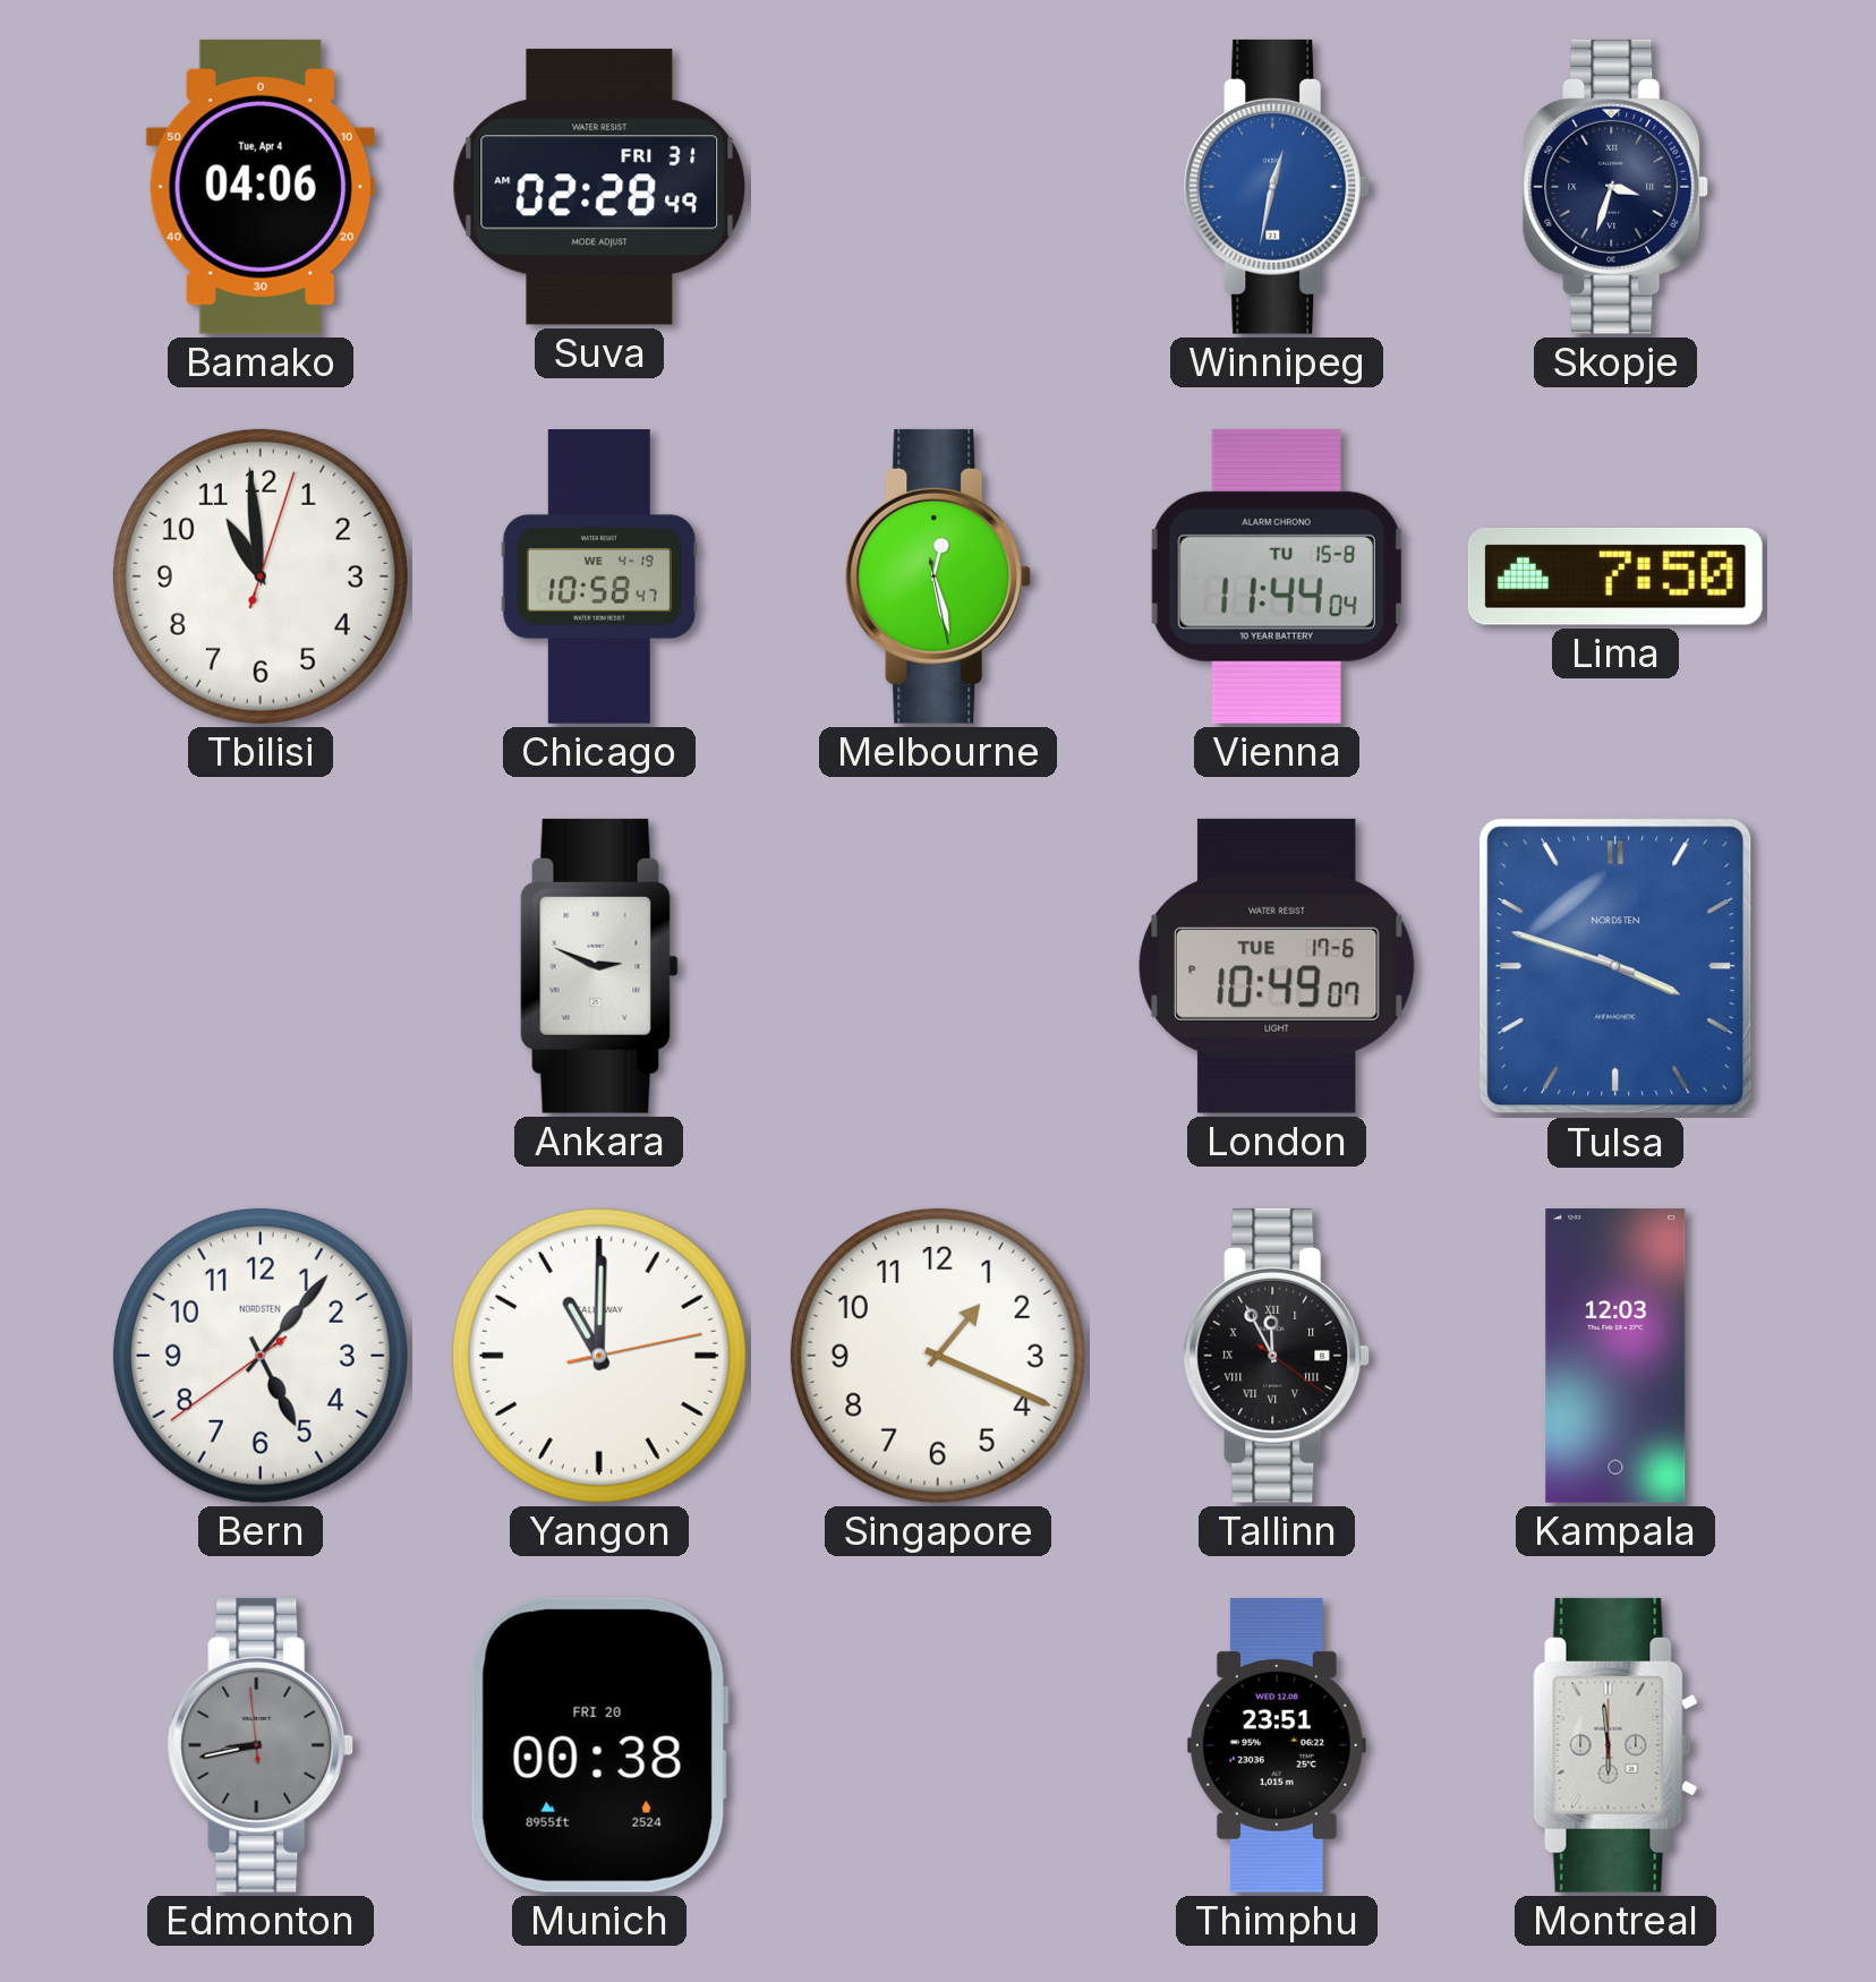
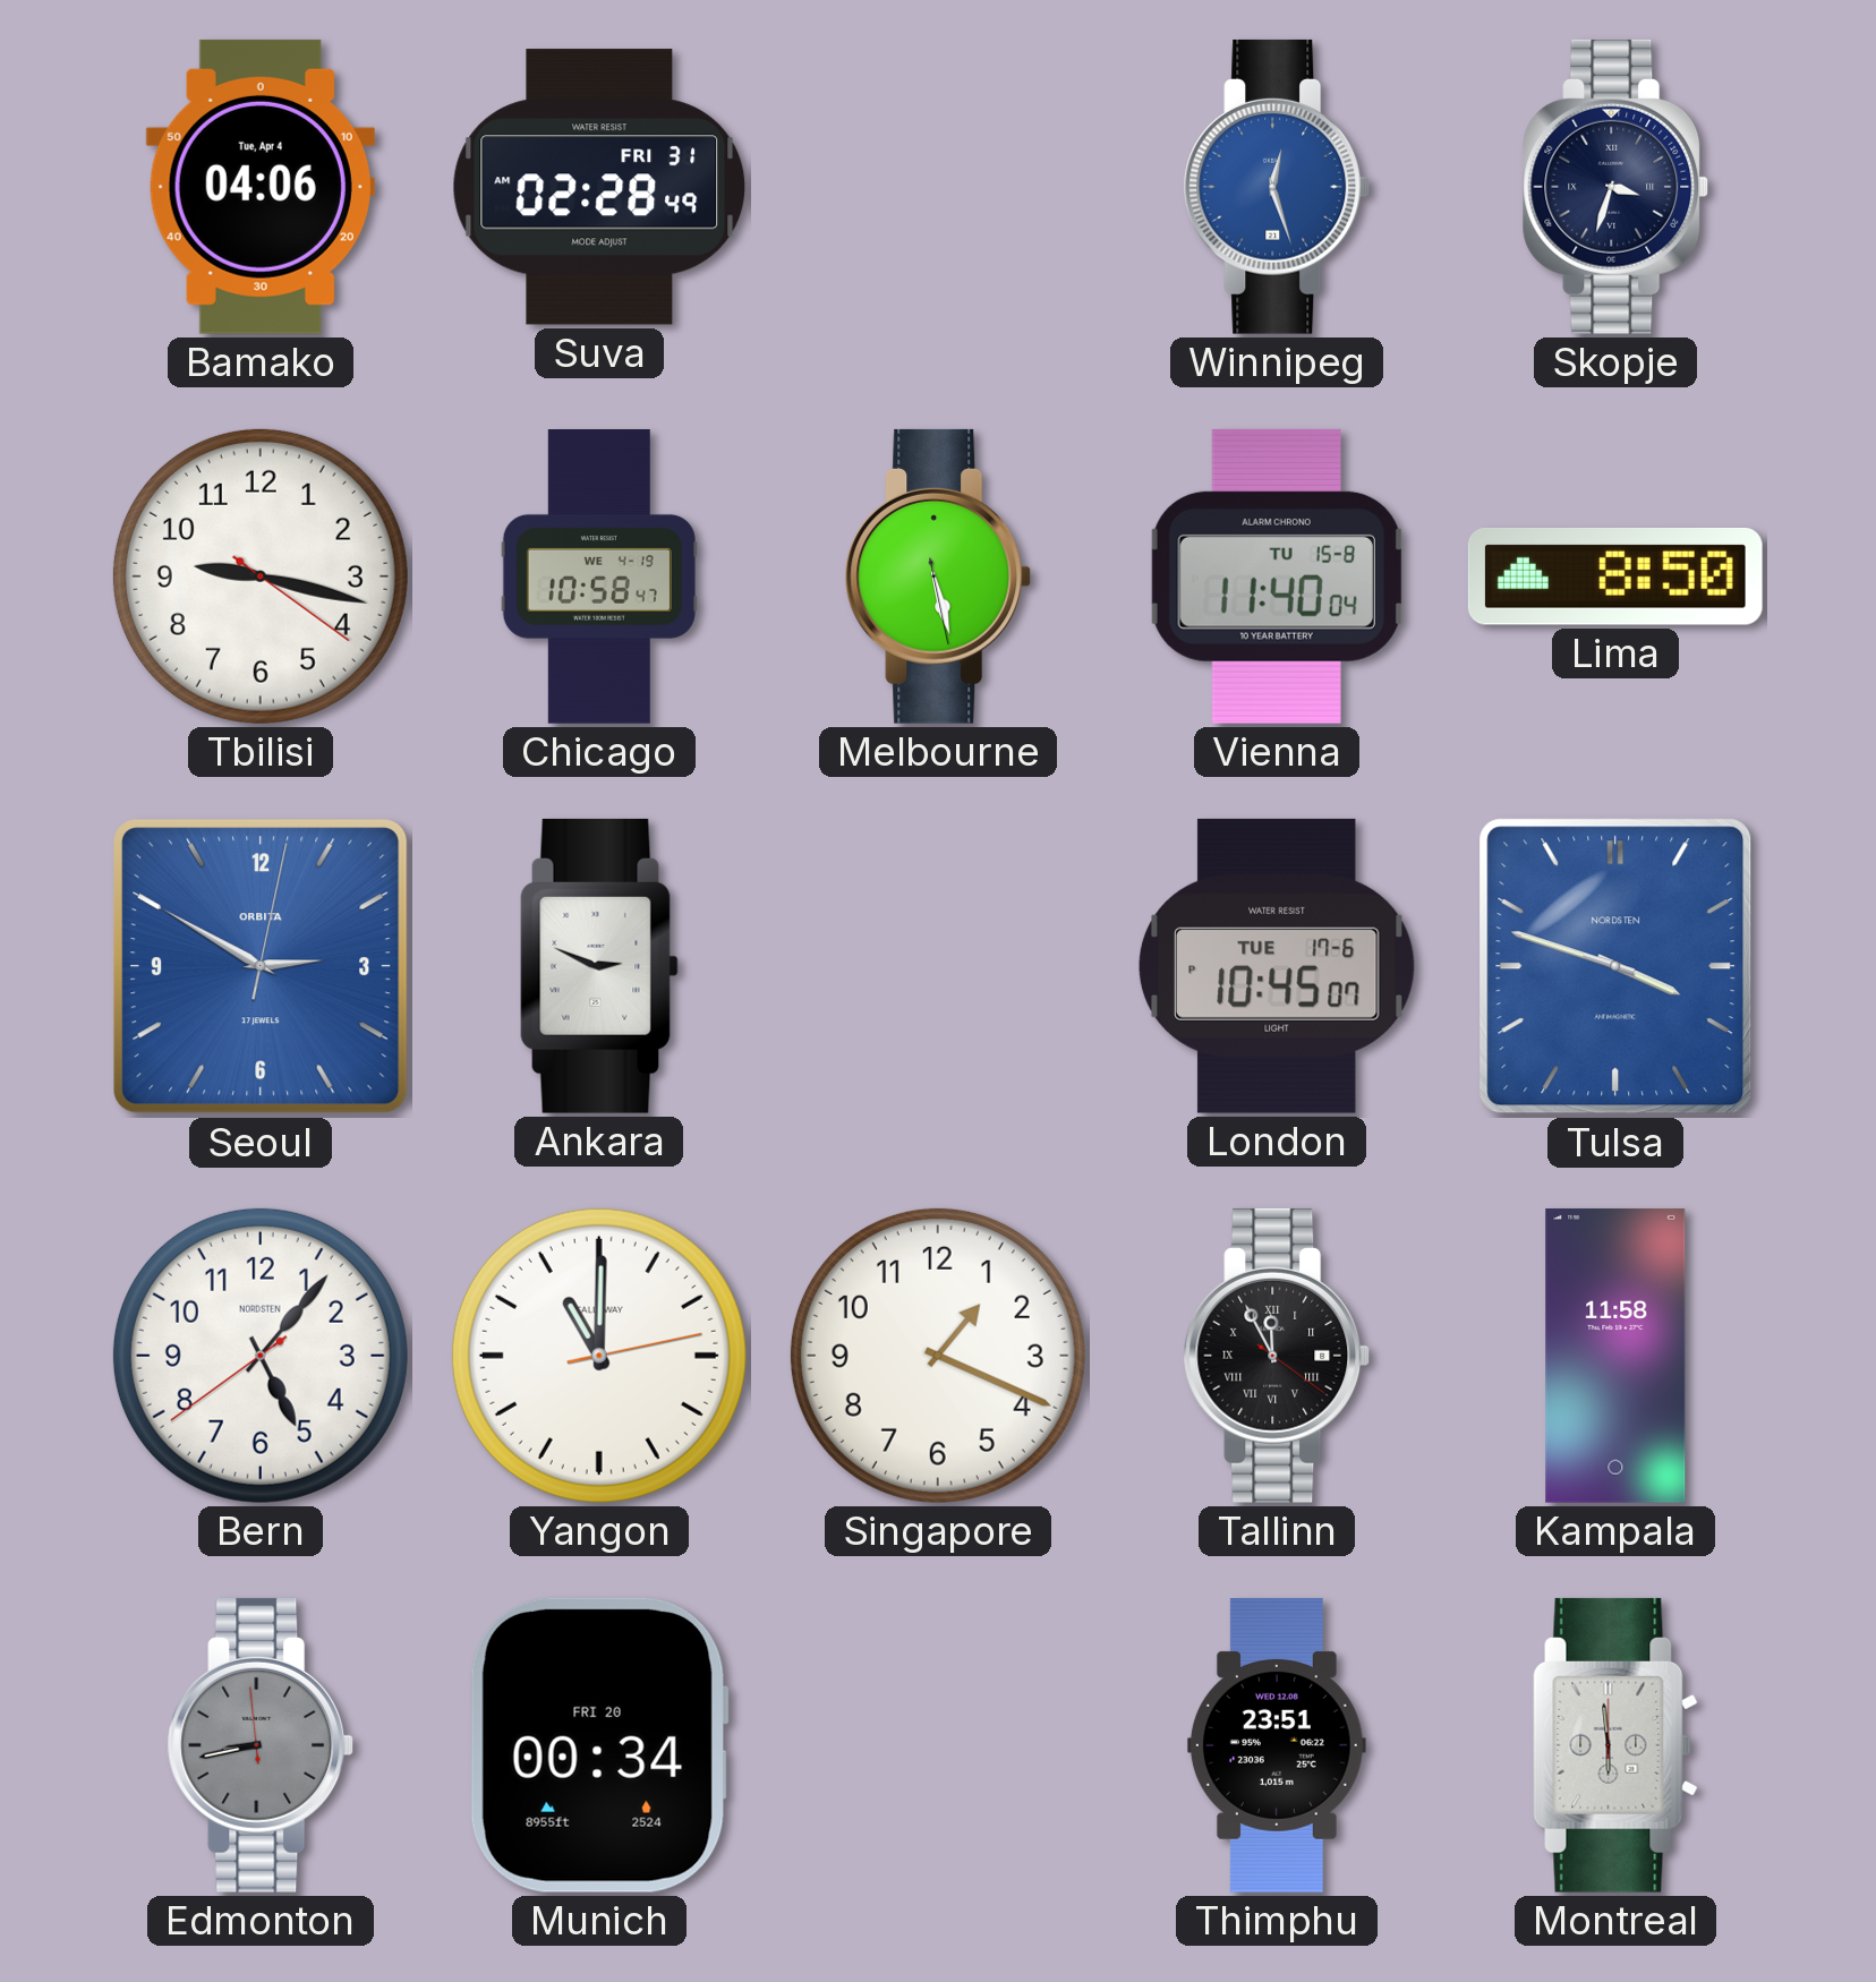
Winnipeg: 12:32 -> 12:27
Tbilisi: 10:59 -> 9:17
Melbourne: 12:27 -> 5:27
Vienna: 11:44 -> 11:40
Lima: 7:50 -> 8:50
Seoul: none -> 2:50
London: 10:49 -> 10:45
Kampala: 12:03 -> 11:58
Munich: 00:38 -> 00:34
